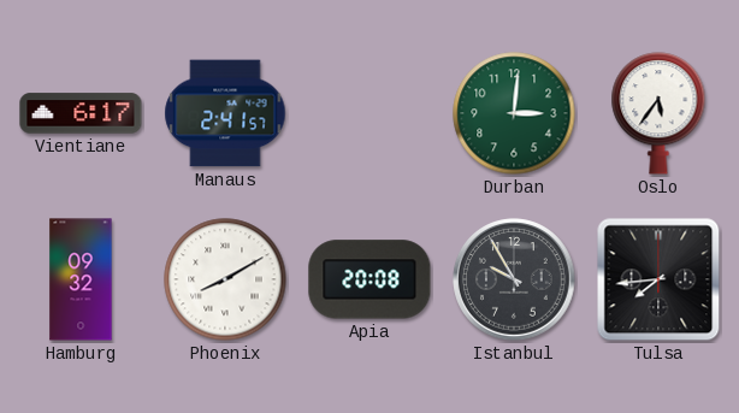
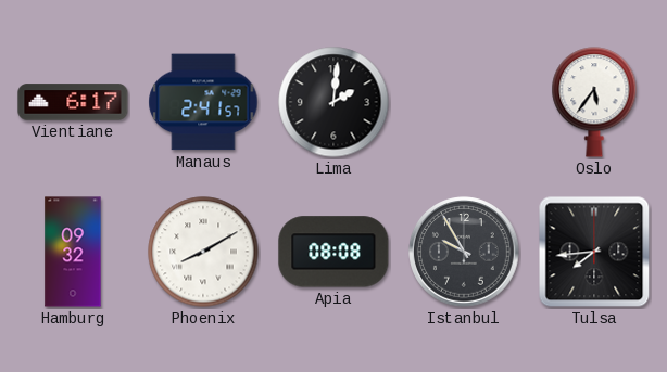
Lima: none -> 2:01
Durban: 3:01 -> none
Apia: 20:08 -> 08:08
